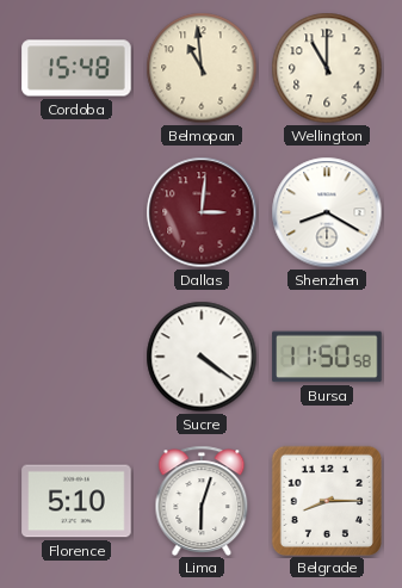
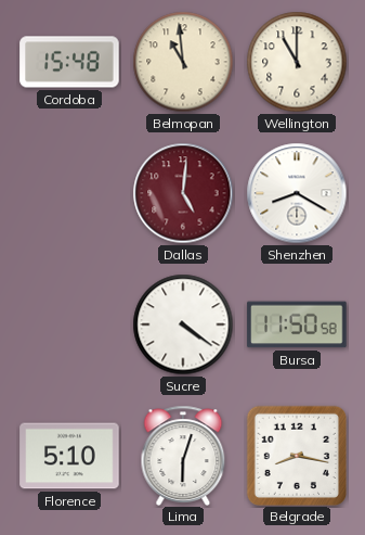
Dallas: 3:01 -> 5:01
Belgrade: 8:15 -> 8:17
